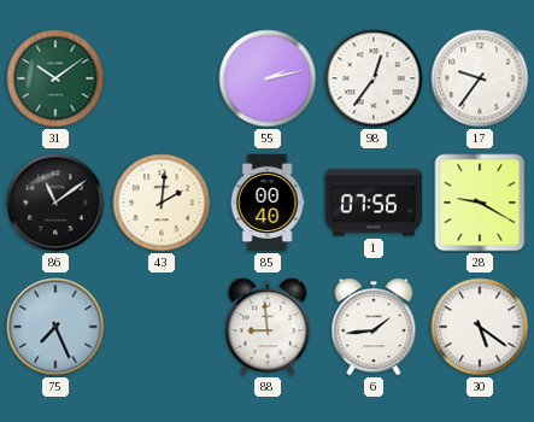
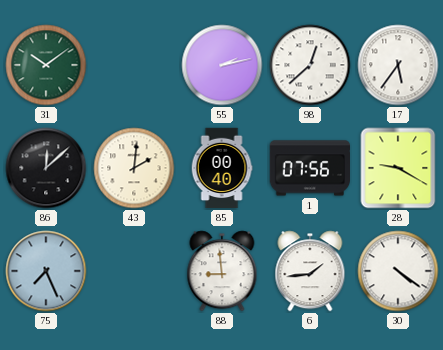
98: 12:36 -> 12:38
17: 9:36 -> 5:36
86: 11:09 -> 12:08
30: 5:21 -> 4:21
